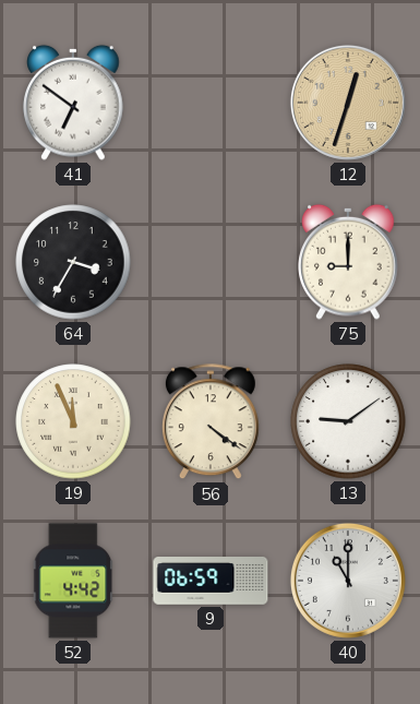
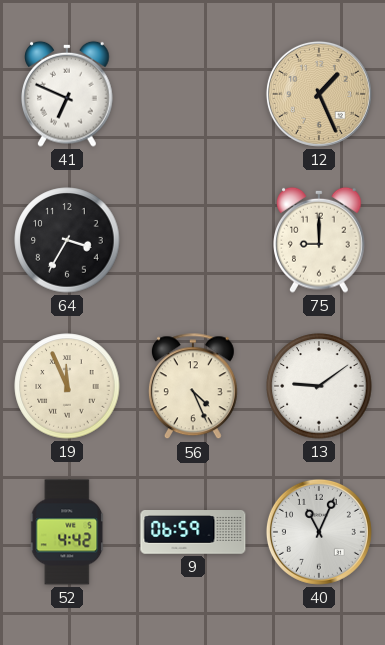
41: 6:51 -> 6:49
12: 12:33 -> 1:26
56: 4:21 -> 4:26
40: 11:00 -> 11:04
